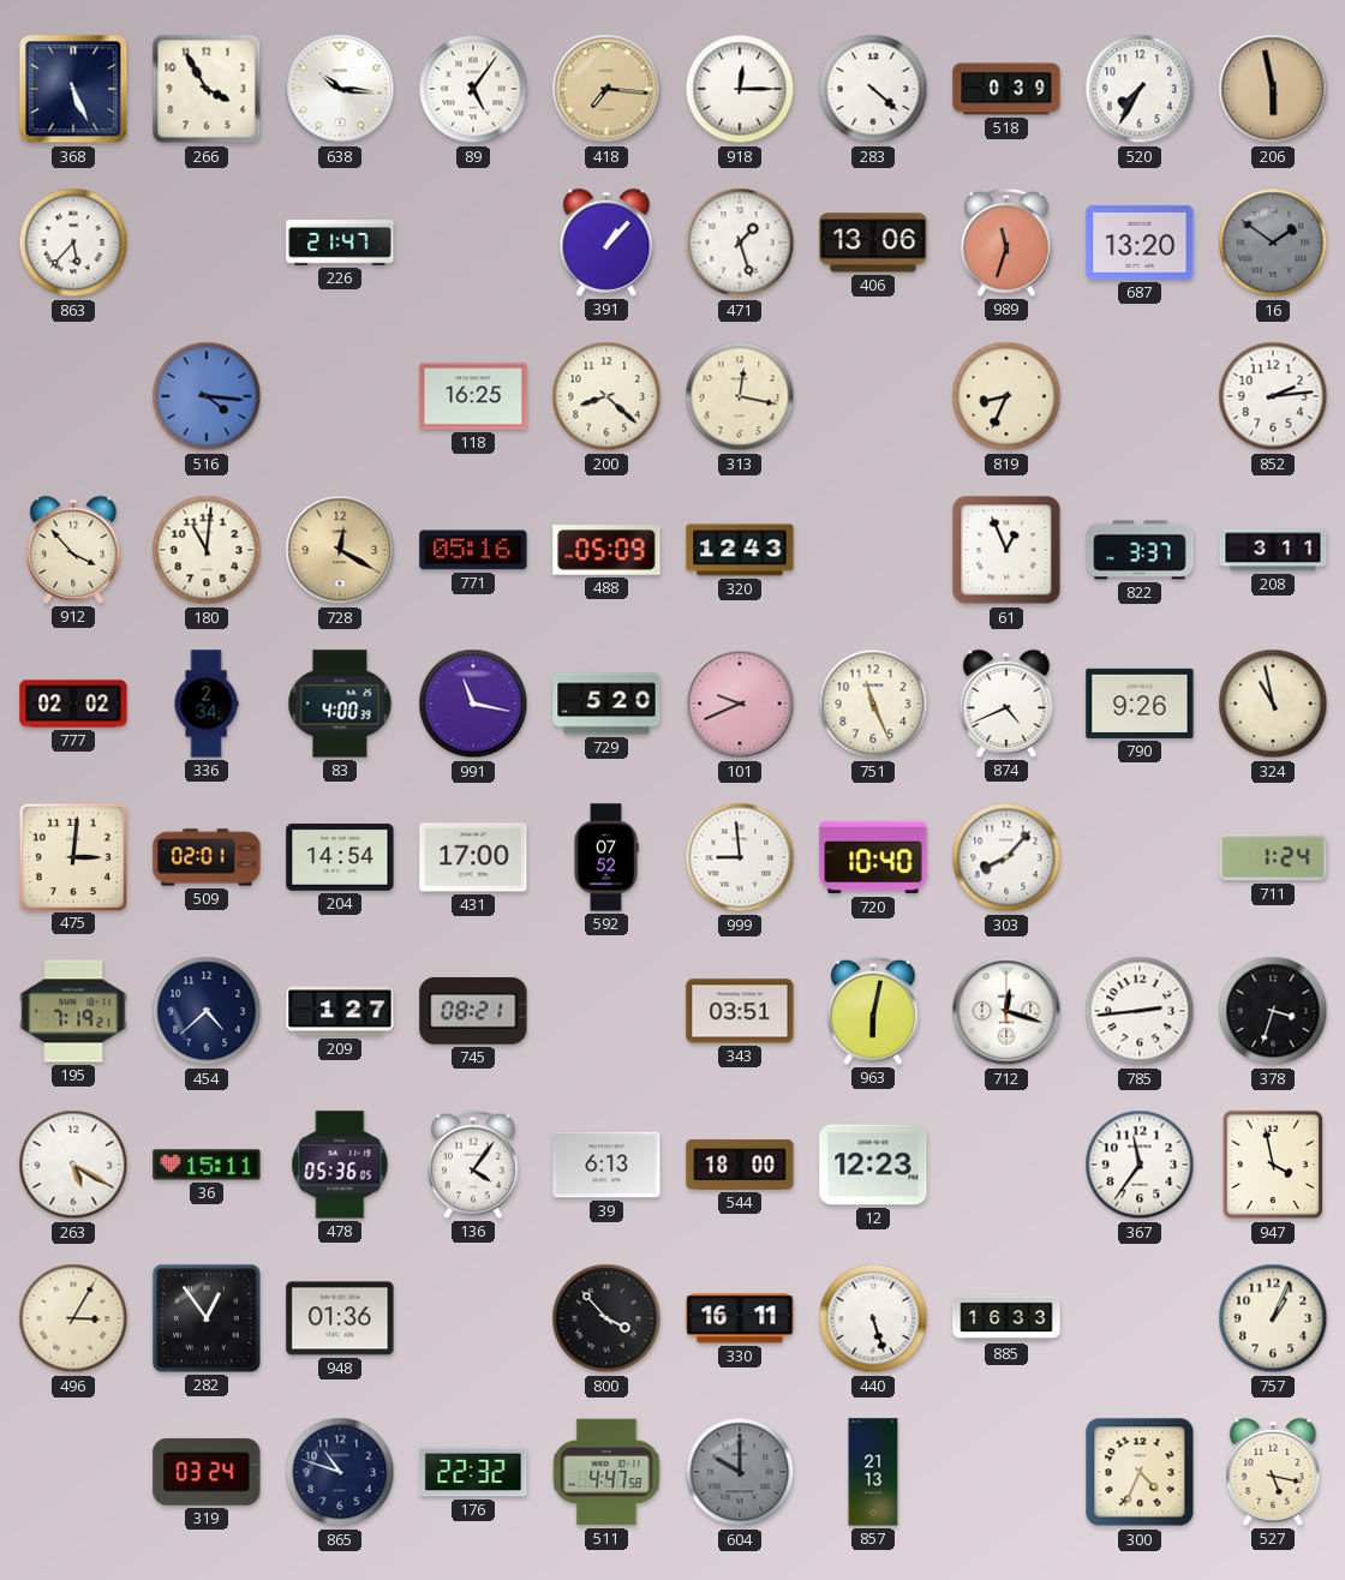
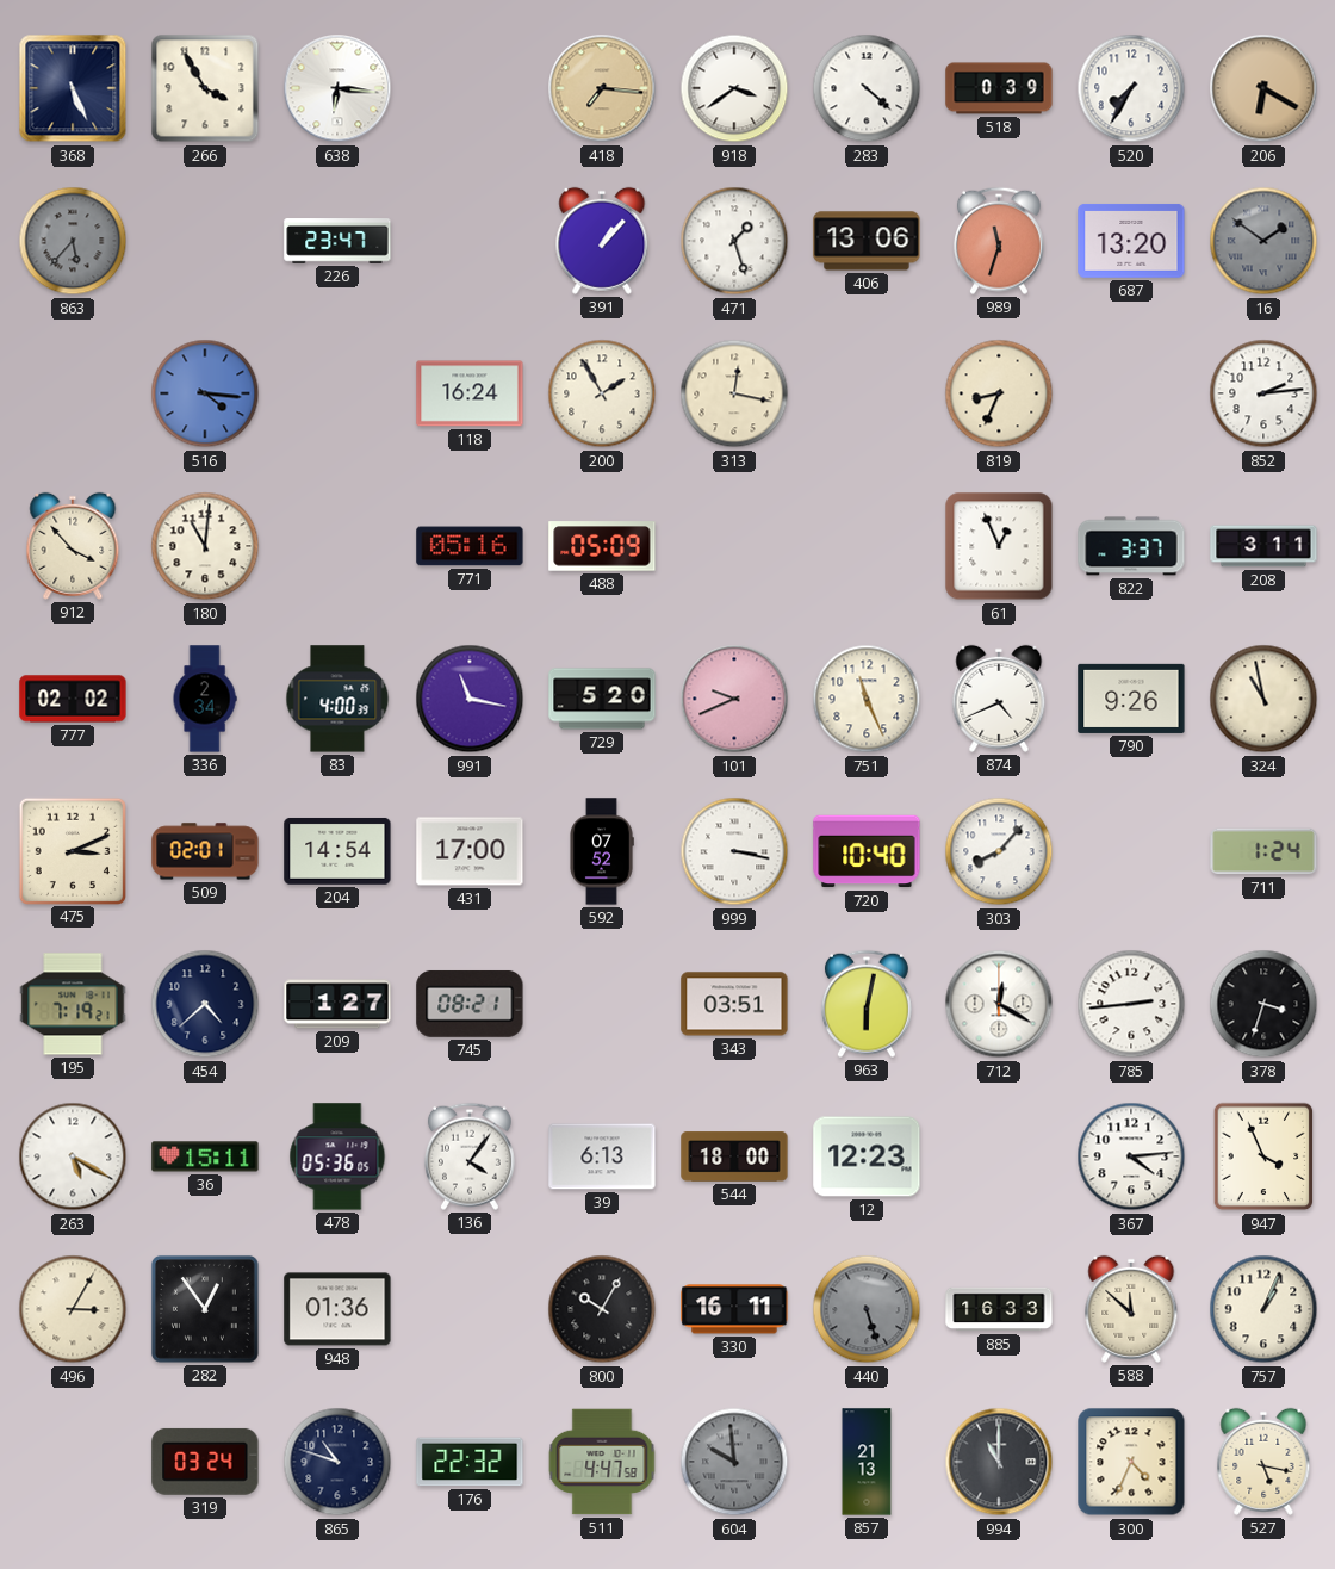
638: 10:16 -> 6:16
89: 5:06 -> none
918: 12:15 -> 3:39
206: 5:58 -> 6:20
863 dial: white -> grey
226: 21:47 -> 23:47
118: 16:25 -> 16:24
200: 8:22 -> 1:55
728: 12:20 -> none
320: 12:43 -> none
475: 3:01 -> 3:11
999: 8:59 -> 3:17
712: 12:18 -> 12:20
367: 11:36 -> 4:14
947: 3:58 -> 3:56
800: 3:53 -> 10:05
440 dial: white -> grey
588: none -> 11:52
604: 10:00 -> 9:59
994: none -> 11:00
